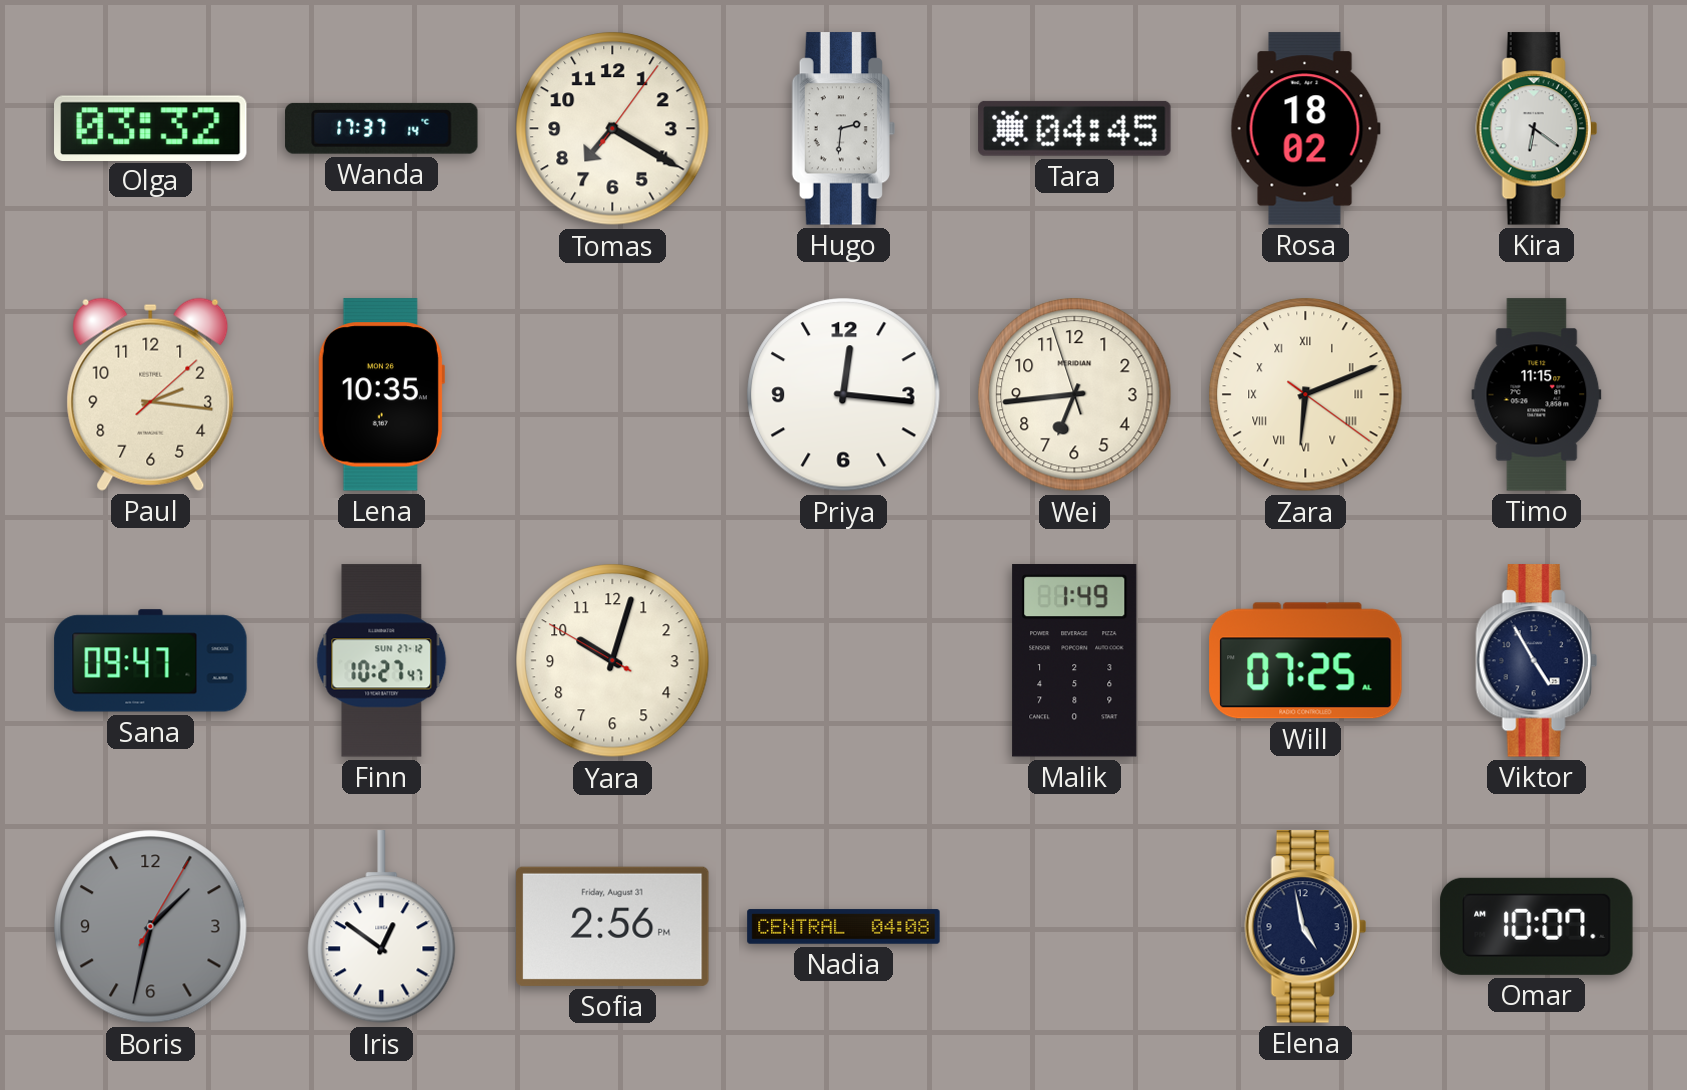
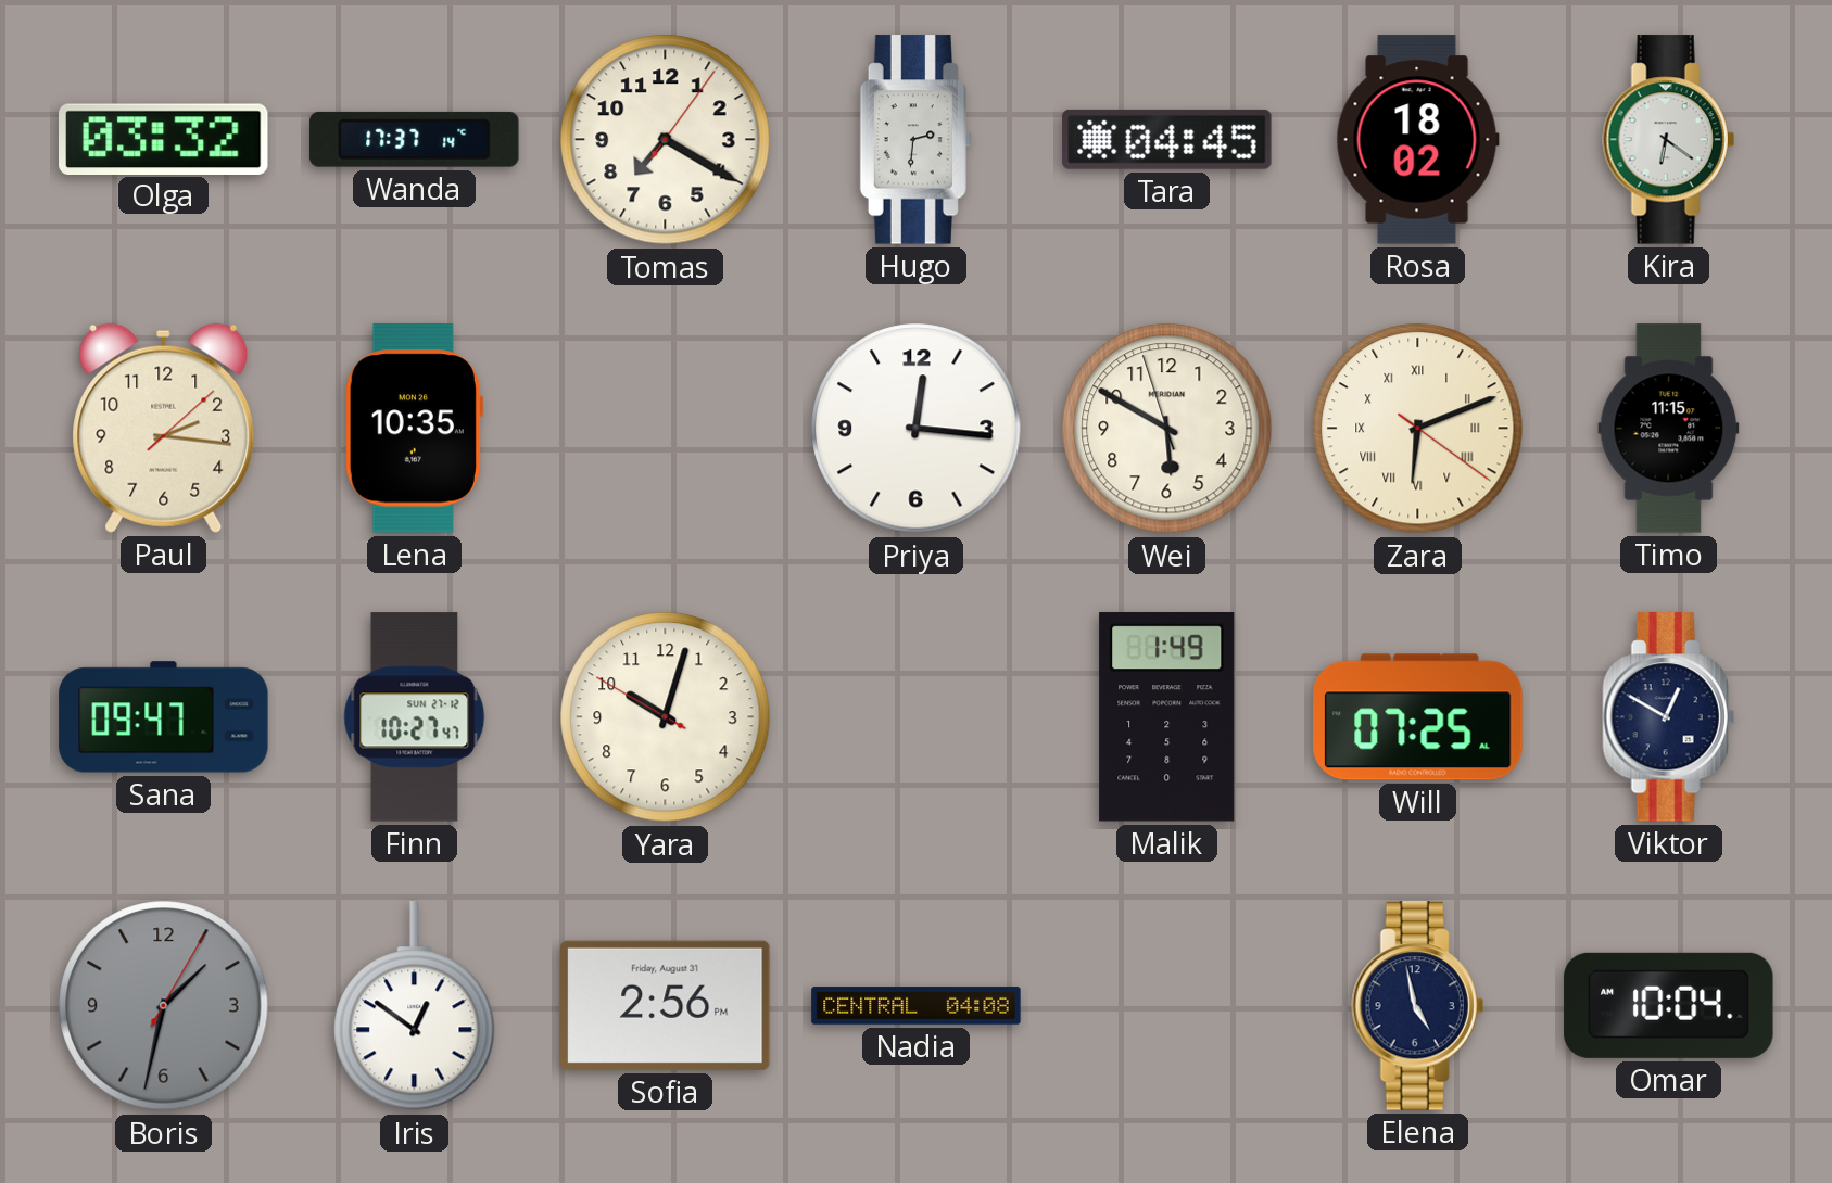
Wei: 6:43 -> 5:49
Viktor: 4:55 -> 12:50
Omar: 10:07 -> 10:04
